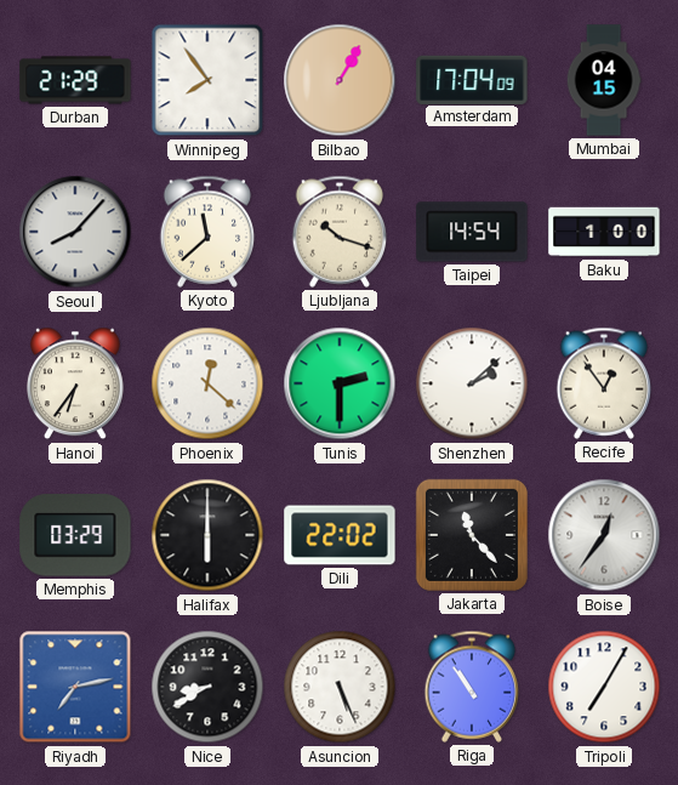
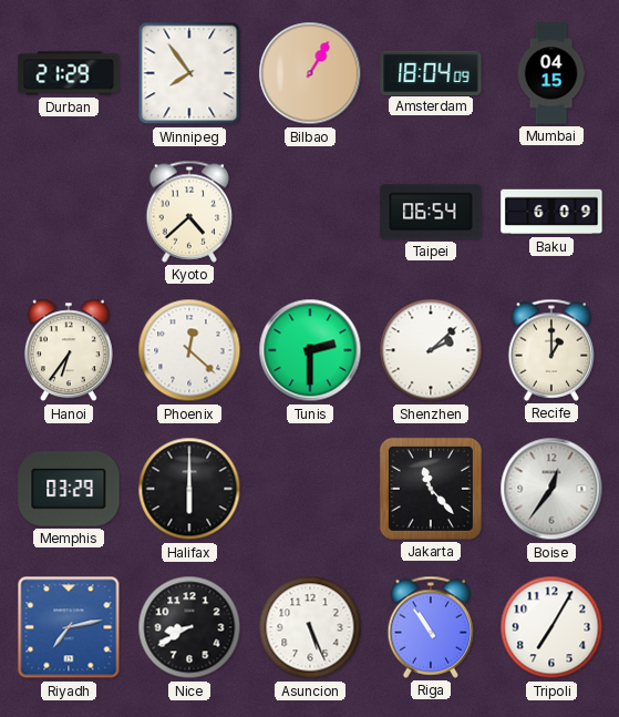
Amsterdam: 17:04 -> 18:04
Seoul: 8:07 -> none
Kyoto: 11:38 -> 4:38
Ljubljana: 10:18 -> none
Taipei: 14:54 -> 06:54
Baku: 1:00 -> 6:09
Recife: 12:54 -> 1:00
Dili: 22:02 -> none
